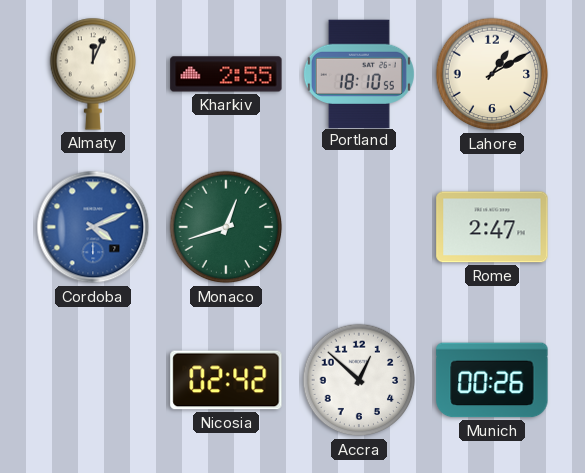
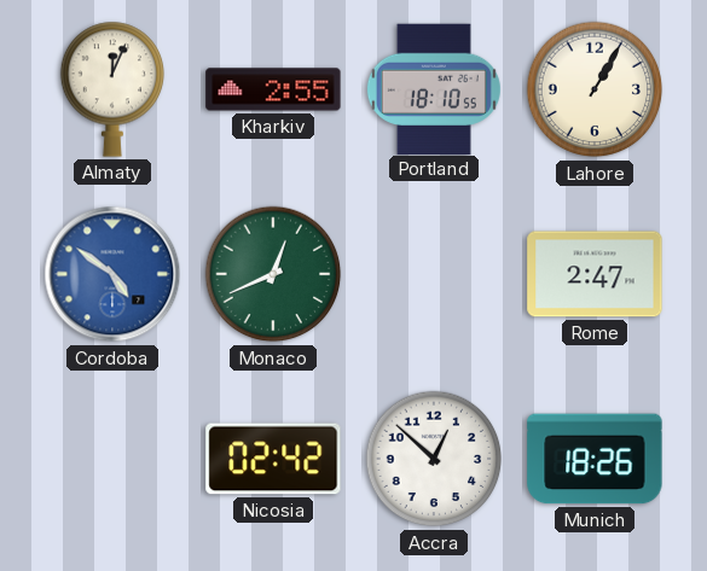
Lahore: 1:10 -> 1:05
Cordoba: 4:11 -> 4:51
Monaco: 12:42 -> 12:41
Munich: 00:26 -> 18:26
